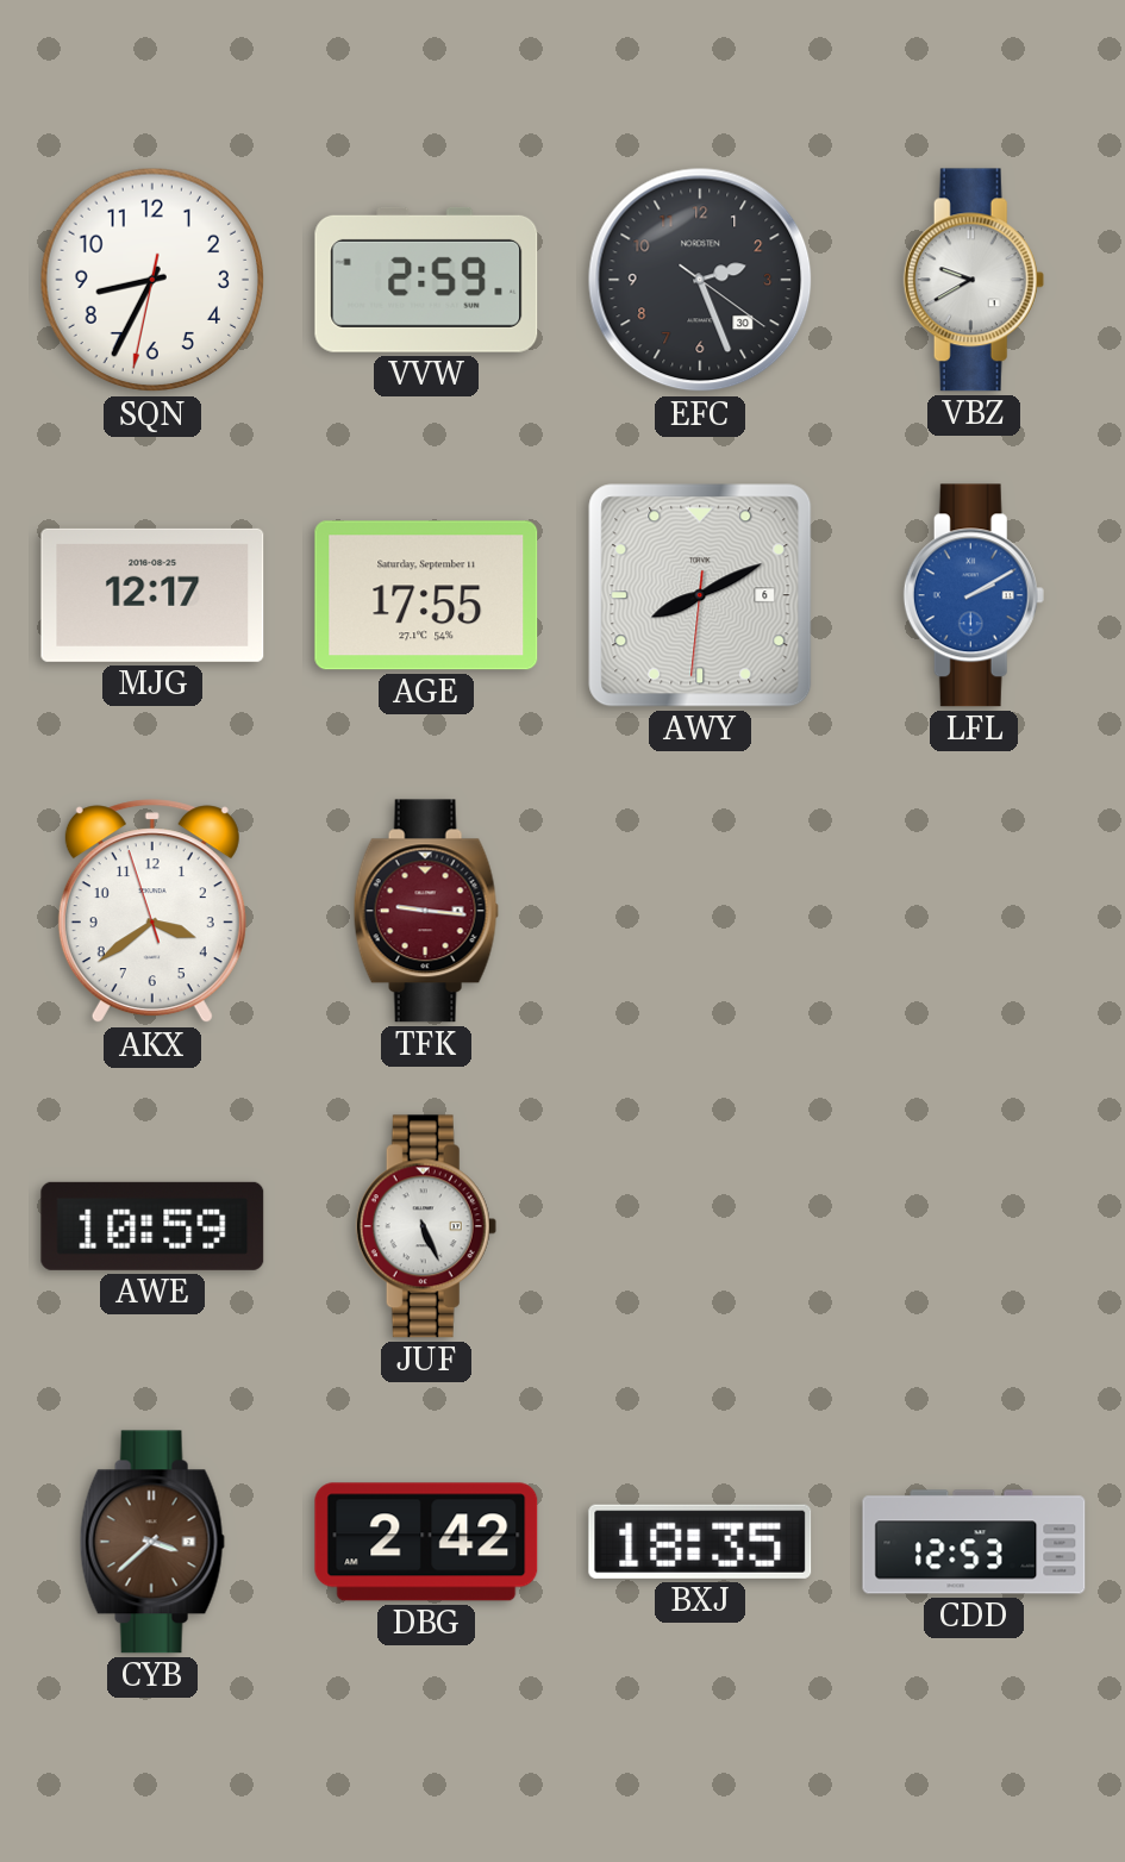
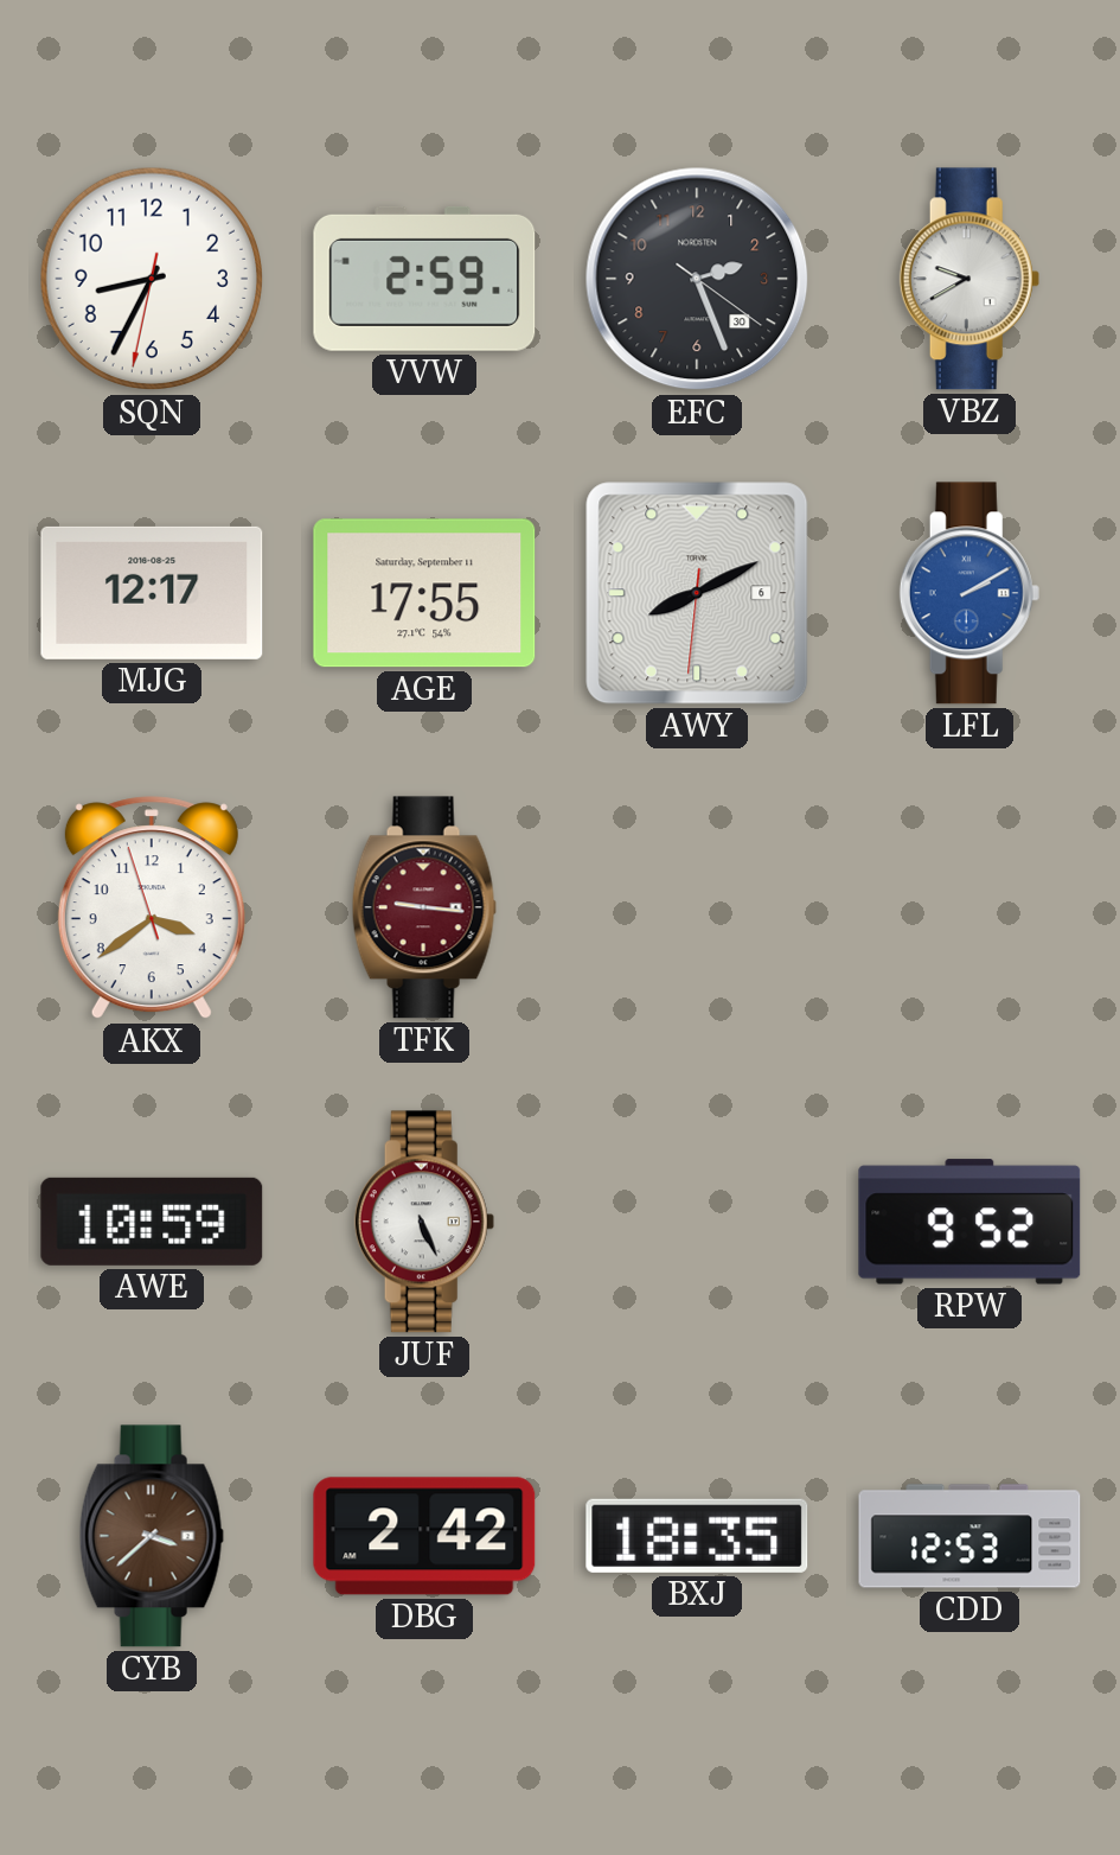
RPW: none -> 9:52
